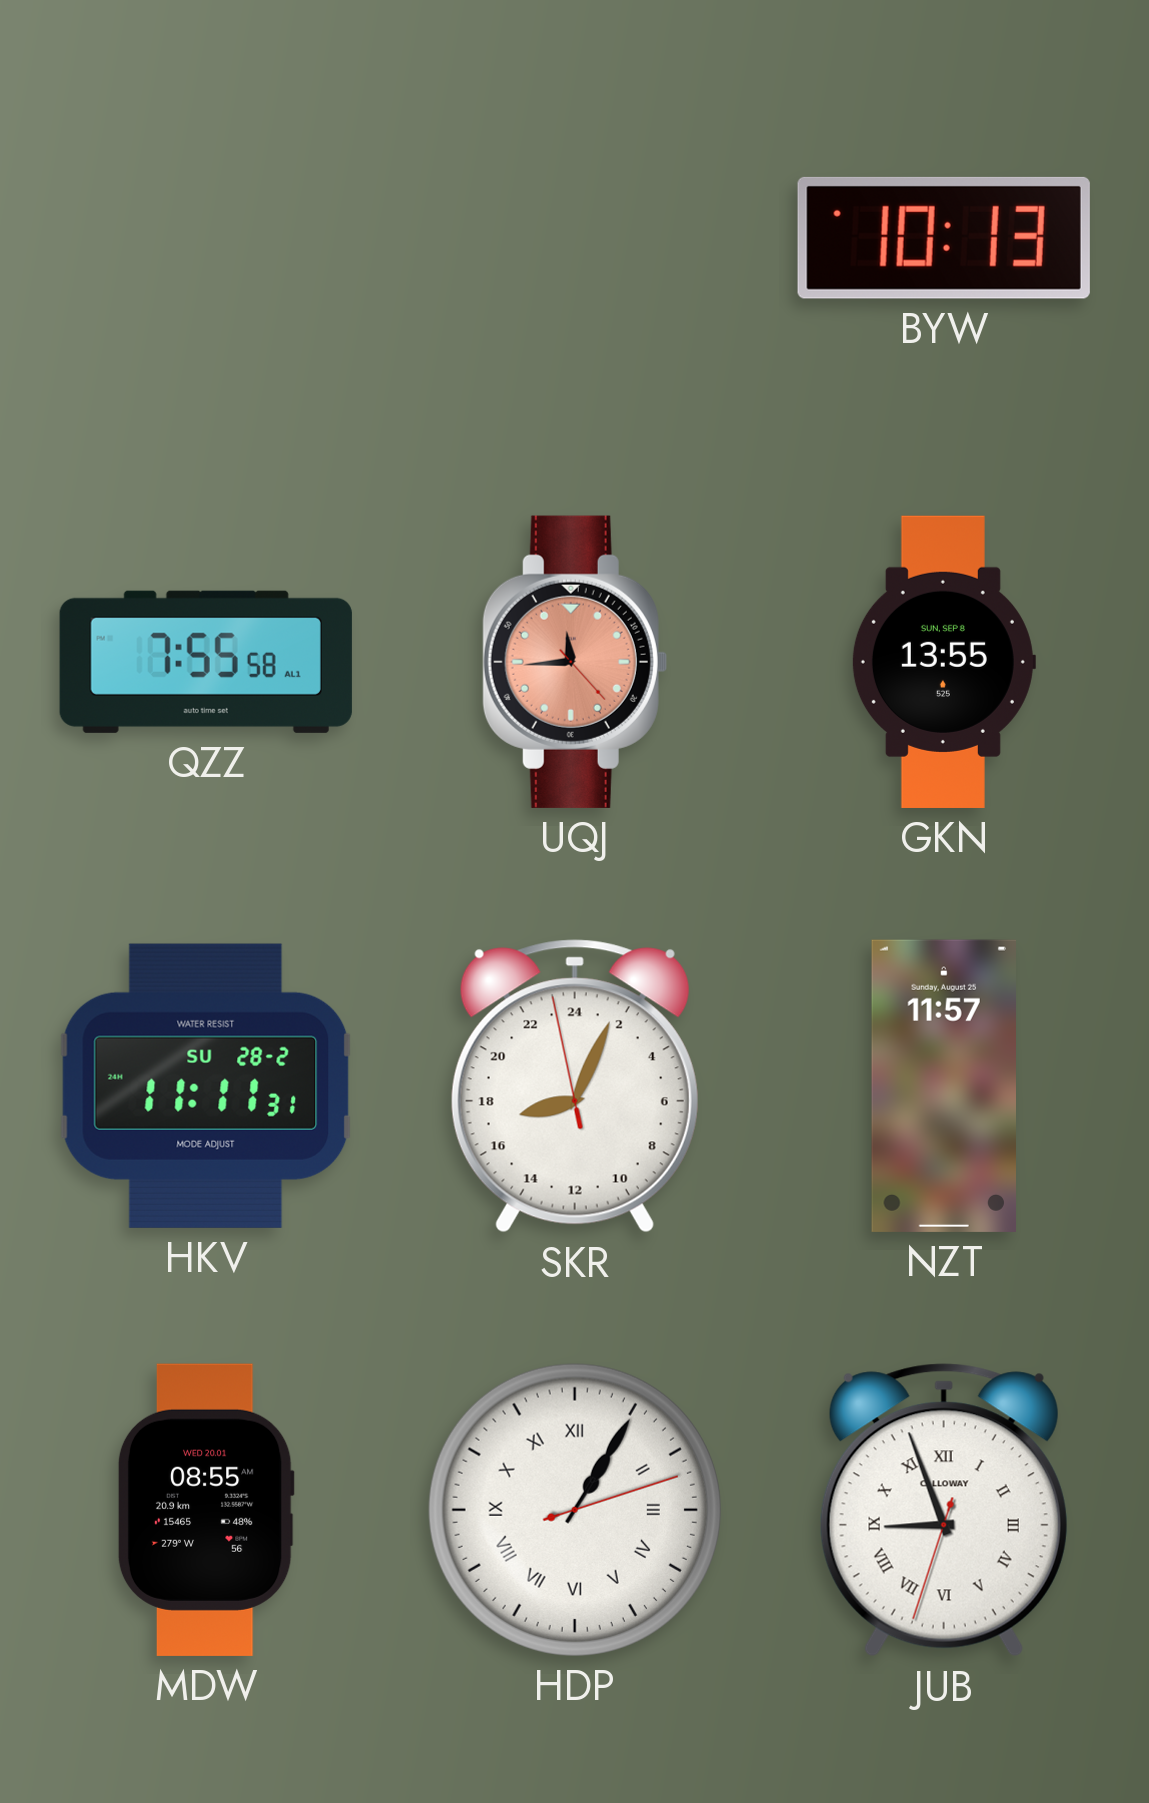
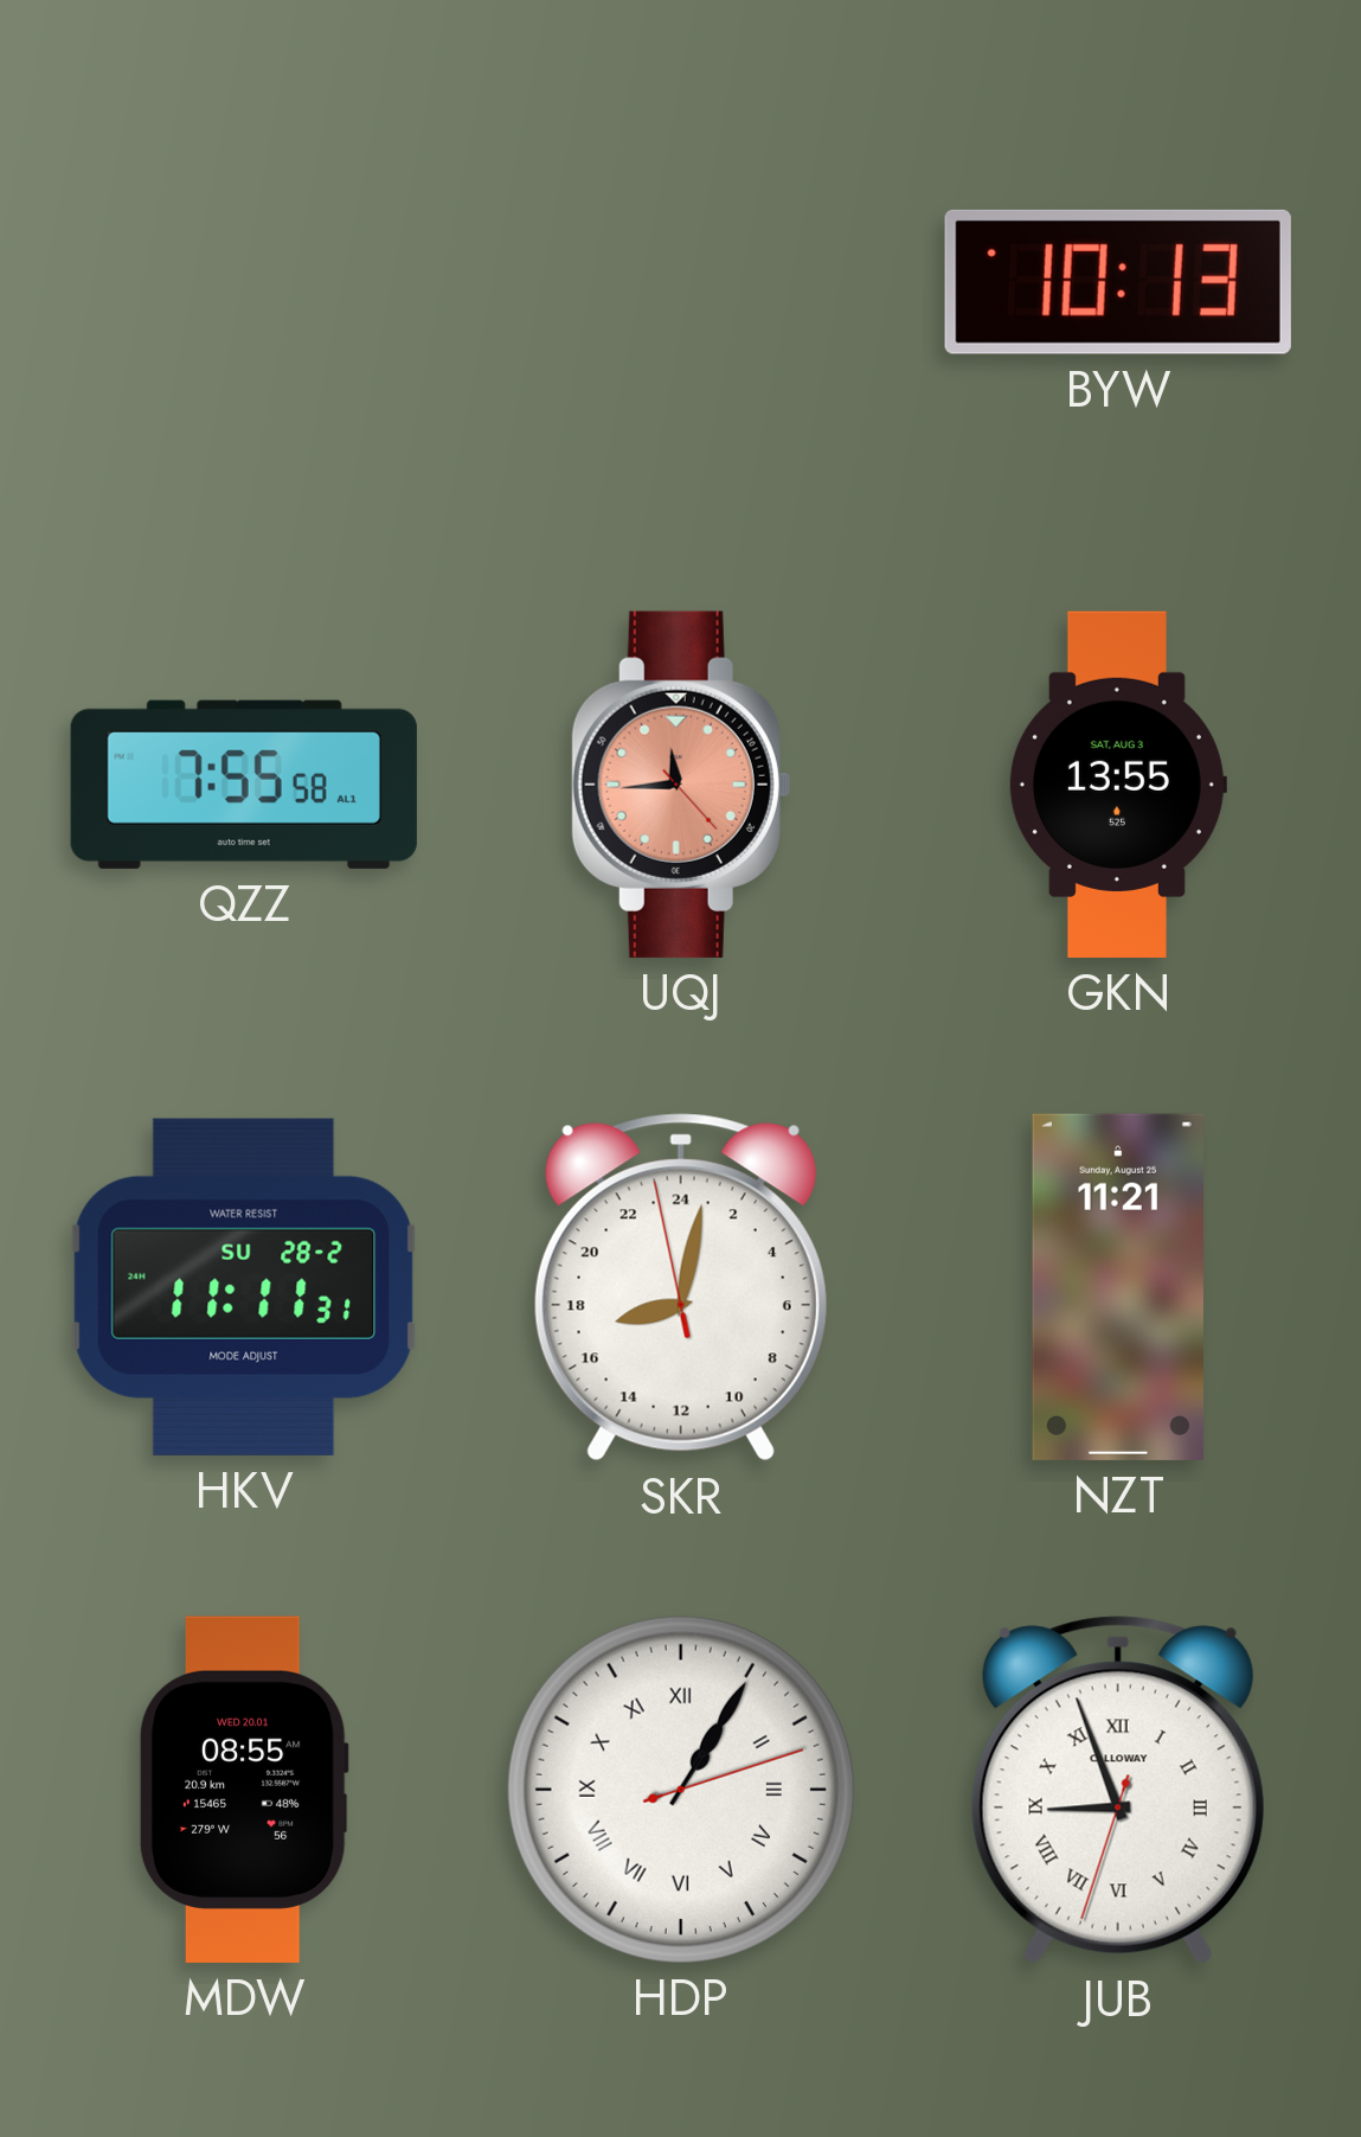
GKN date: SUN, SEP 8 -> SAT, AUG 3
SKR: 17:03 -> 17:01
NZT: 11:57 -> 11:21
